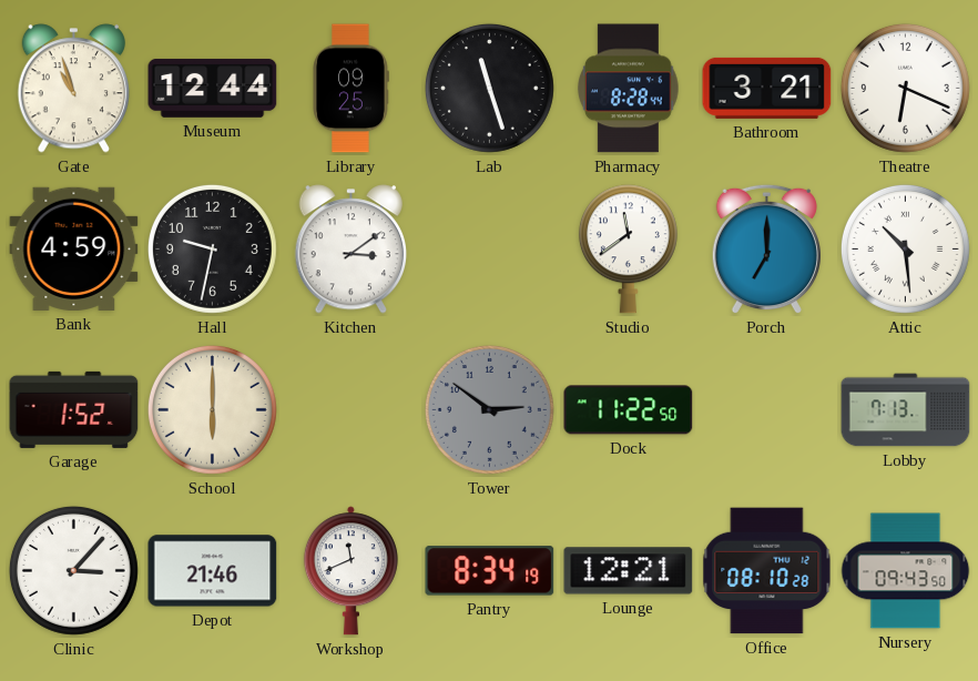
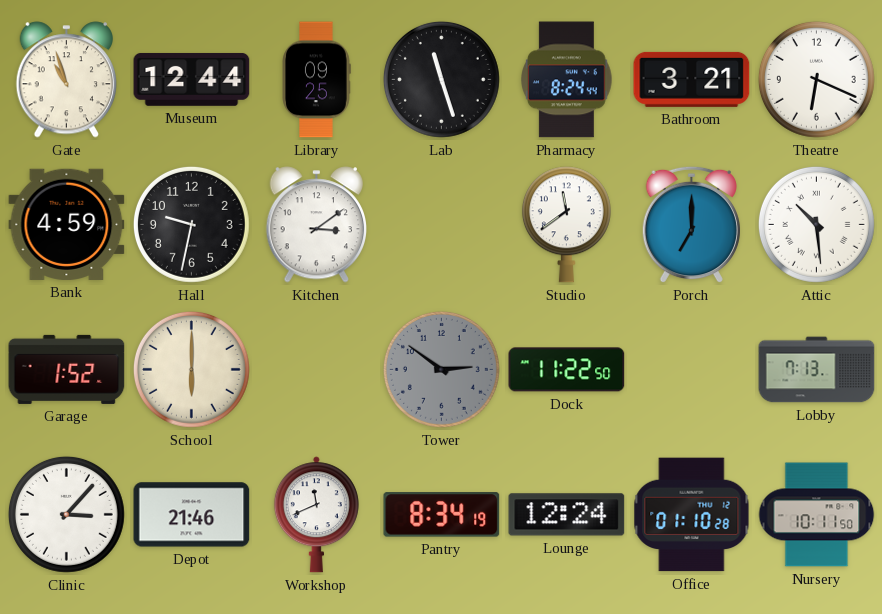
Pharmacy: 8:28 -> 8:24
Lounge: 12:21 -> 12:24
Office: 08:10 -> 01:10
Nursery: 09:43 -> 10:11
